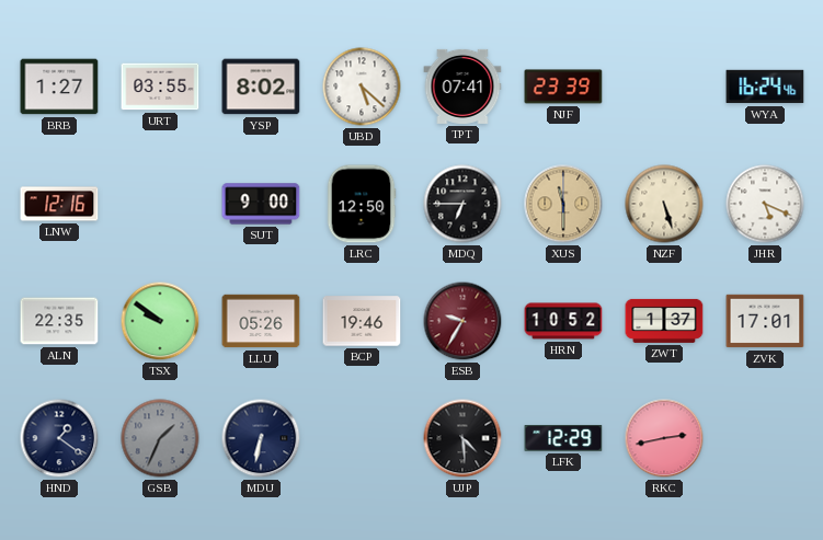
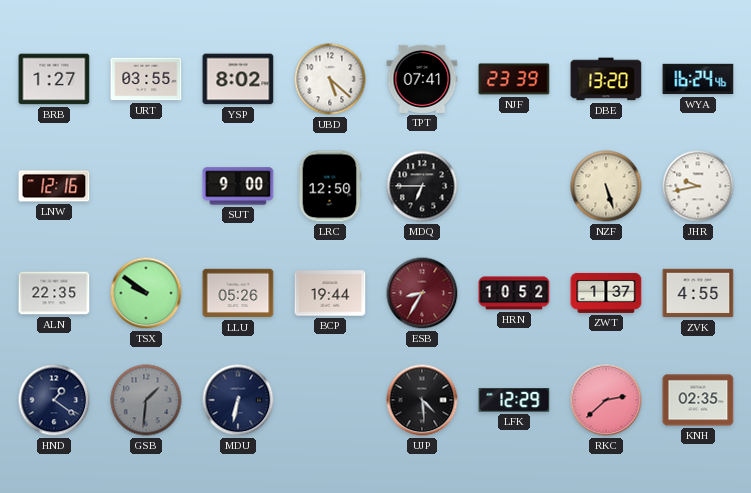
DBE: none -> 13:20
XUS: 11:30 -> none
JHR: 5:19 -> 9:43
BCP: 19:46 -> 19:44
ESB: 9:35 -> 8:35
ZVK: 17:01 -> 4:55
GSB: 1:34 -> 1:31
RKC: 2:43 -> 2:38
KNH: none -> 02:35
